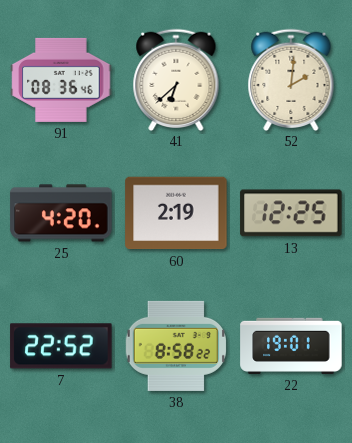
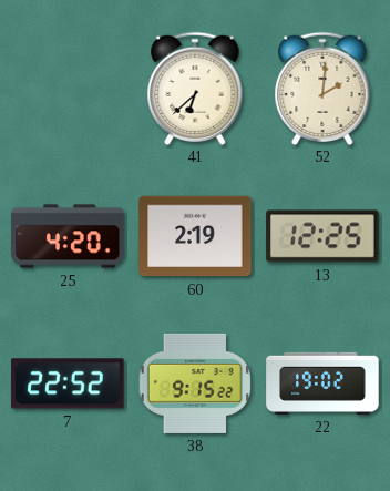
91: 08:36 -> none
38: 8:58 -> 9:15
22: 19:01 -> 19:02
